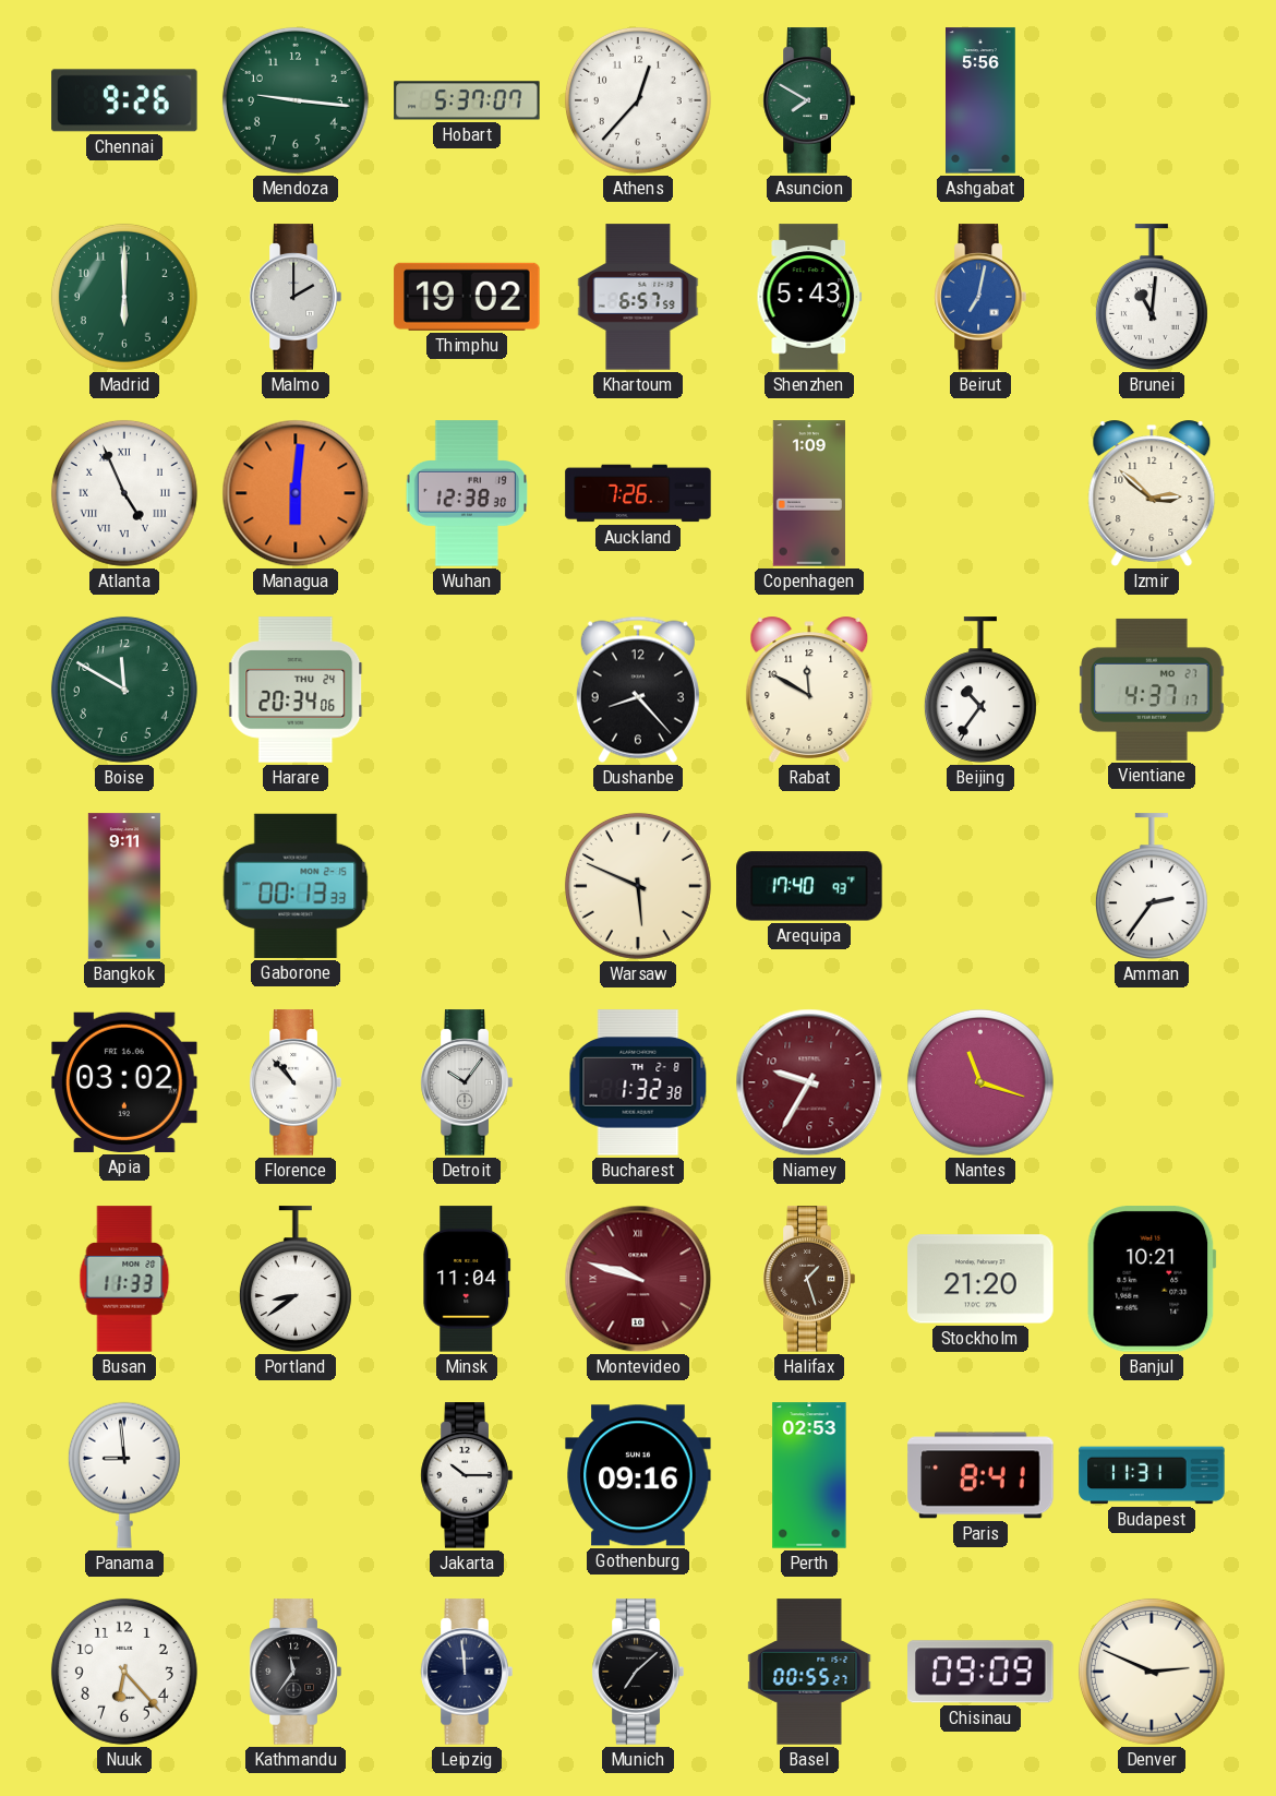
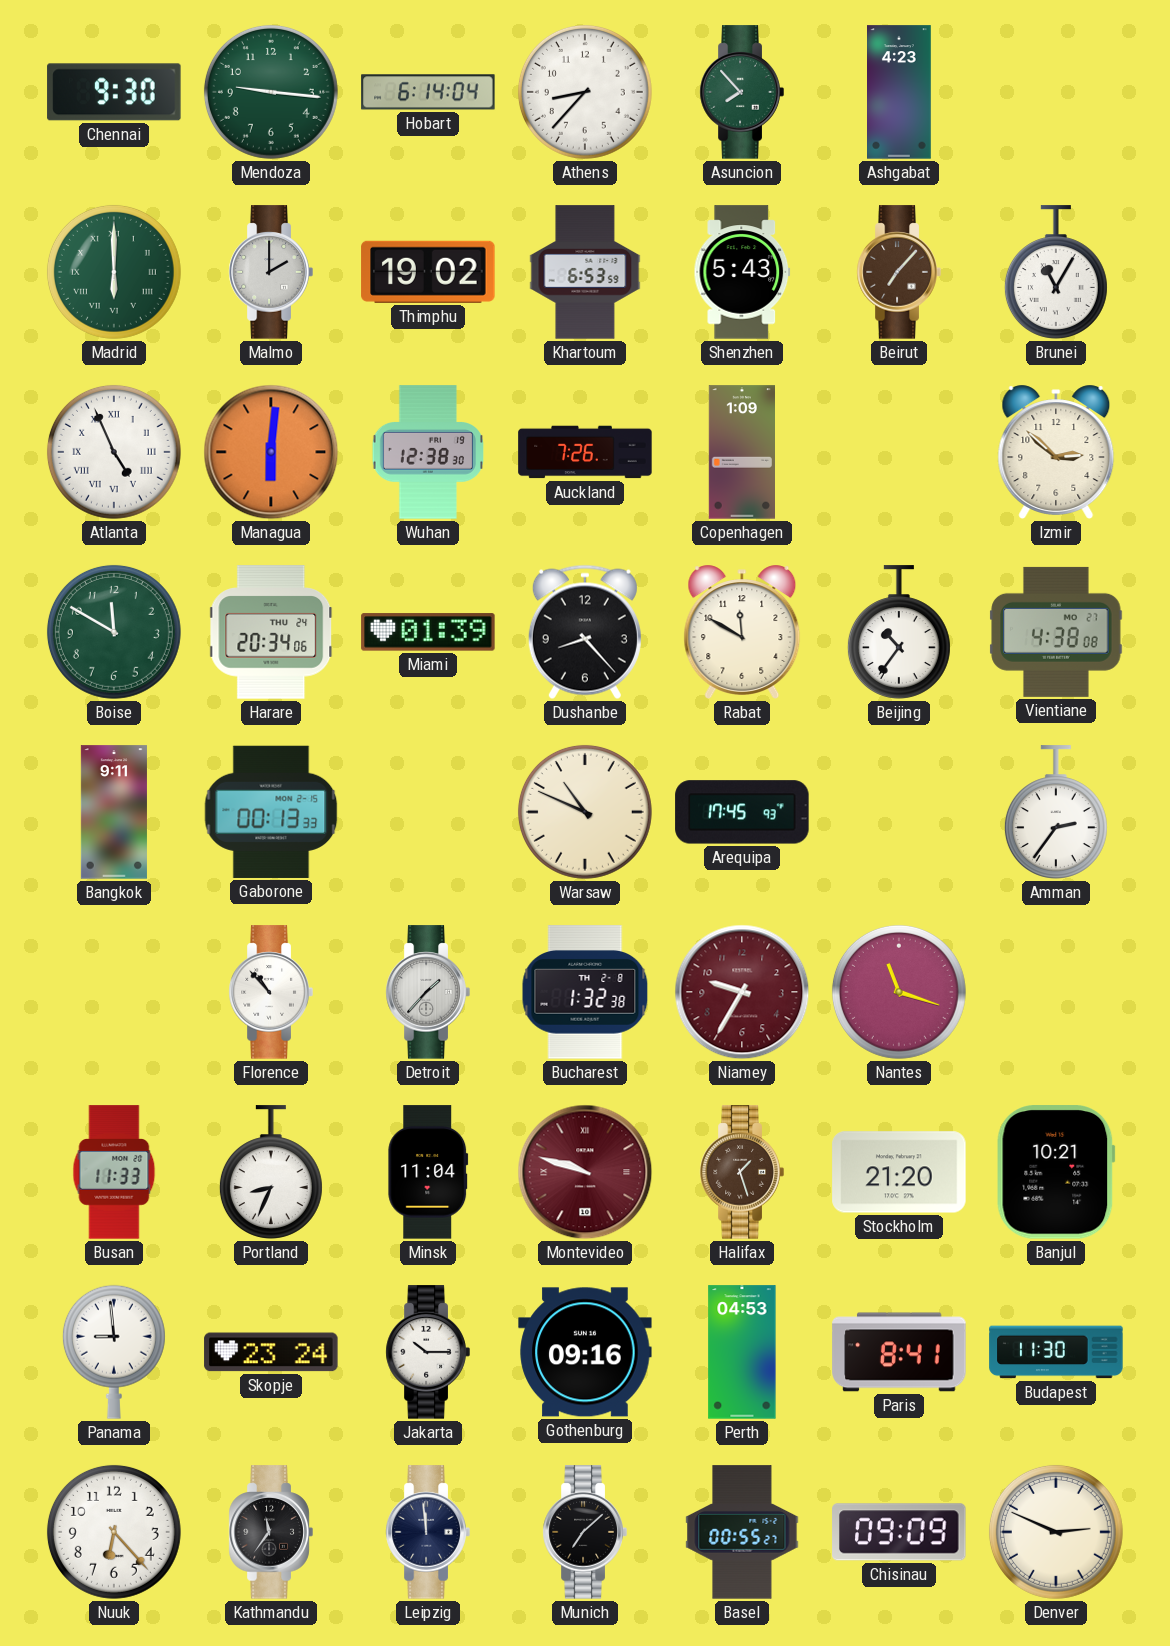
Chennai: 9:26 -> 9:30
Hobart: 5:37 -> 6:14
Athens: 12:37 -> 8:37
Asuncion: 7:50 -> 7:53
Ashgabat: 5:56 -> 4:23
Madrid numerals: Arabic -> Roman
Khartoum: 6:57 -> 6:53
Beirut: 7:02 -> 7:07
Beirut dial: blue -> brown
Brunei: 11:01 -> 11:05
Miami: none -> 01:39
Vientiane: 4:37 -> 4:38
Warsaw: 5:49 -> 10:49
Arequipa: 17:40 -> 17:45
Apia: 03:02 -> none
Detroit: 10:06 -> 1:37
Portland: 8:39 -> 8:34
Skopje: none -> 23:24
Perth: 02:53 -> 04:53
Budapest: 11:31 -> 11:30
